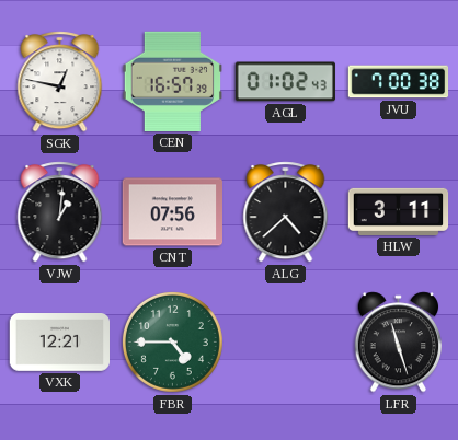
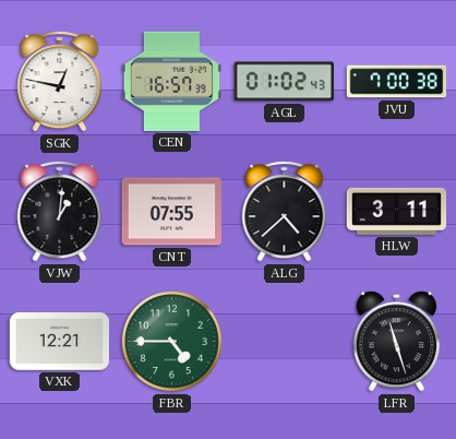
CNT: 07:56 -> 07:55
